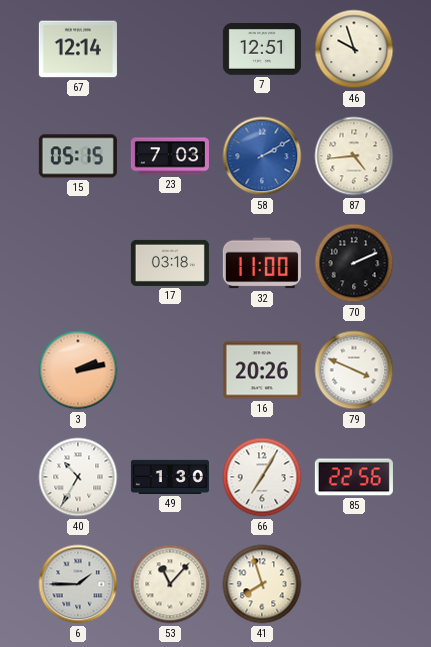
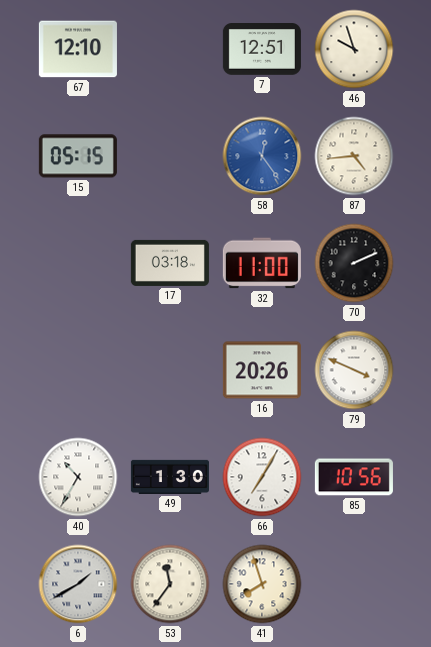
67: 12:14 -> 12:10
23: 7:03 -> none
58: 2:10 -> 12:24
3: 2:13 -> none
85: 22:56 -> 10:56
6: 1:45 -> 1:40
53: 11:07 -> 11:36
